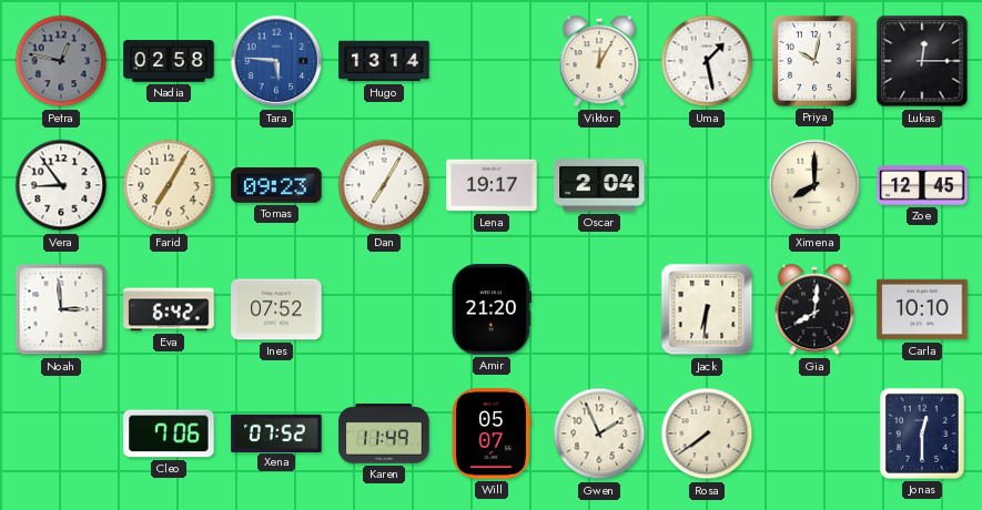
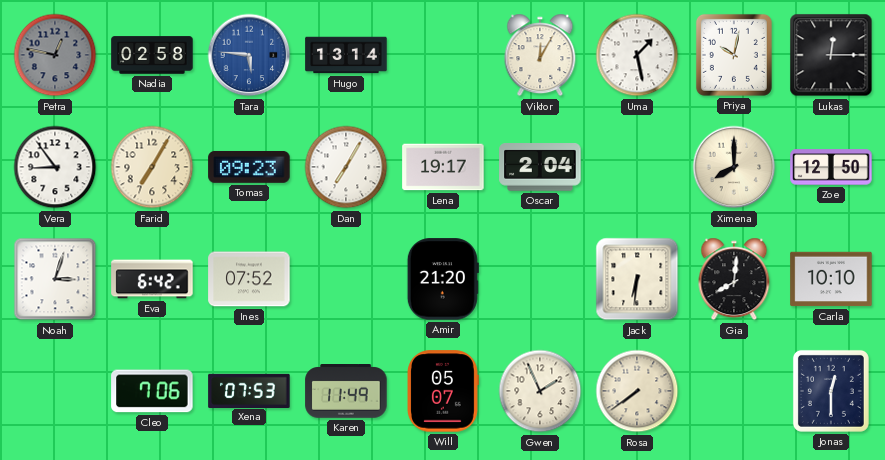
Zoe: 12:45 -> 12:50
Noah: 2:59 -> 3:03
Xena: 07:52 -> 07:53
